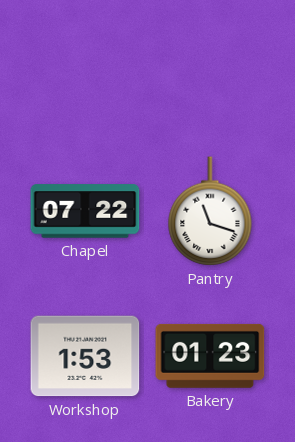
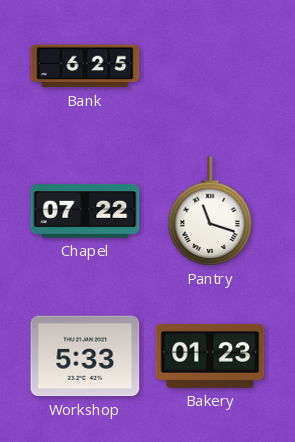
Bank: none -> 6:25
Workshop: 1:53 -> 5:33
